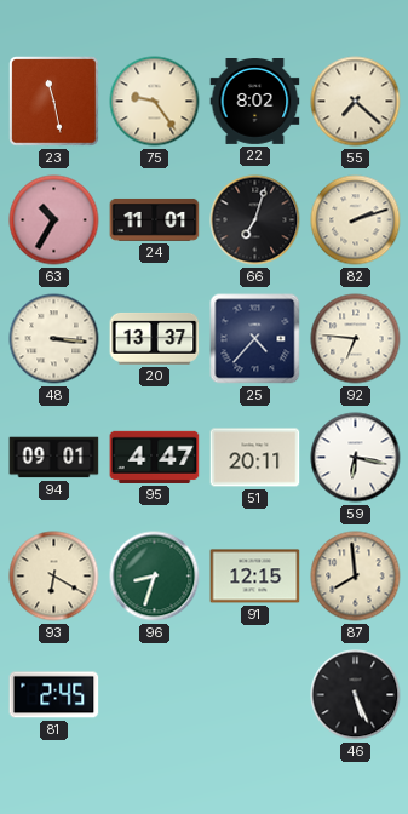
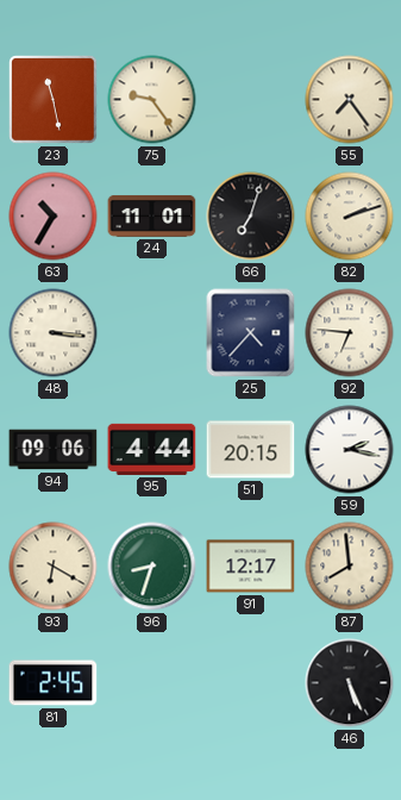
22: 8:02 -> none
55: 7:22 -> 7:24
20: 13:37 -> none
94: 09:01 -> 09:06
95: 4:47 -> 4:44
51: 20:11 -> 20:15
59: 6:17 -> 2:17
91: 12:15 -> 12:17
